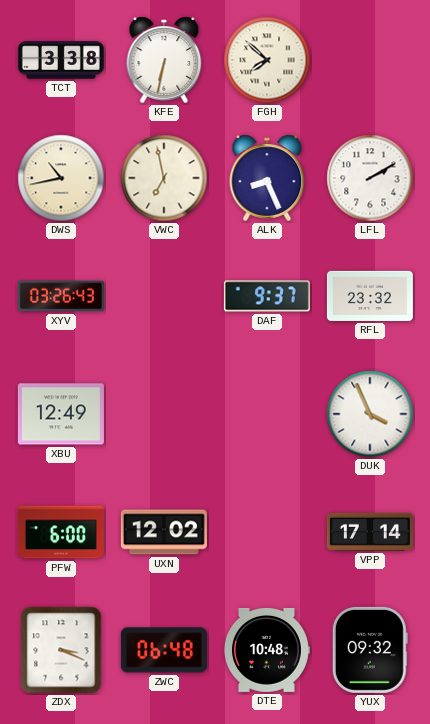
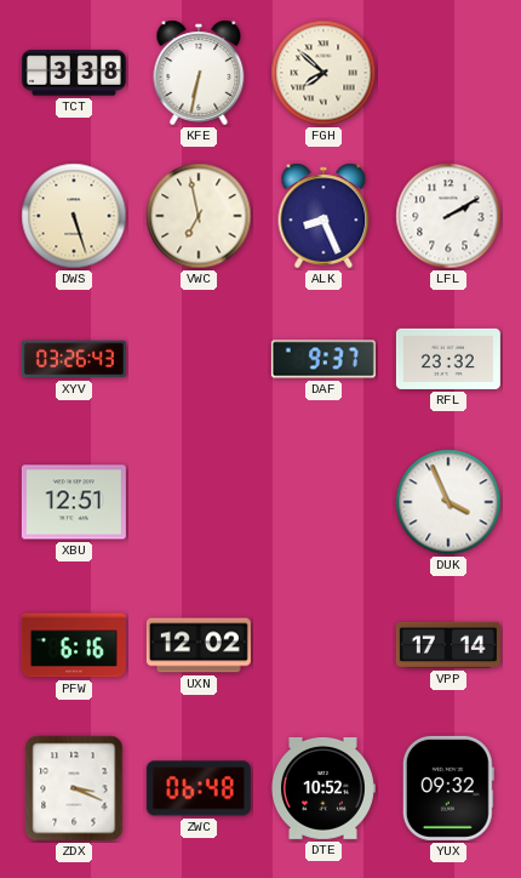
DWS: 10:43 -> 5:27
XBU: 12:49 -> 12:51
PFW: 6:00 -> 6:16
DTE: 10:48 -> 10:52
